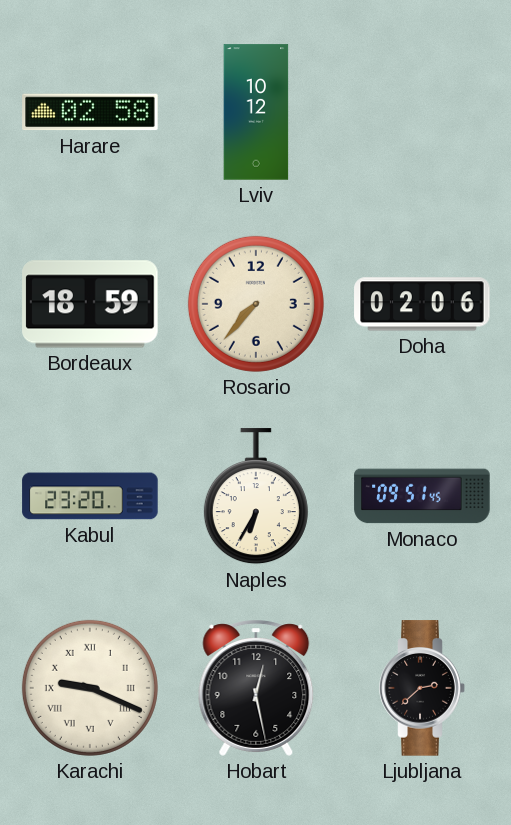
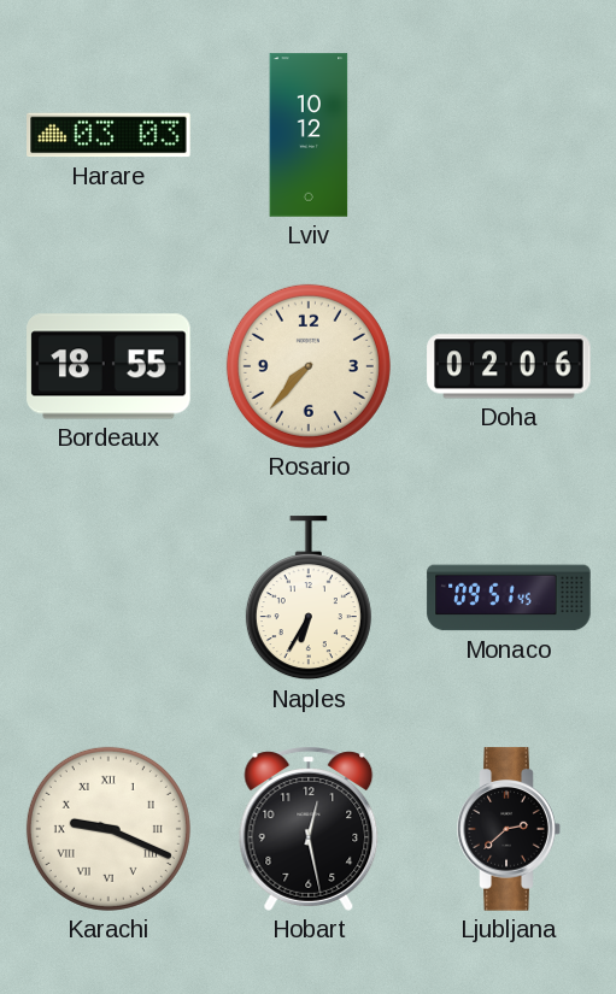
Harare: 02:58 -> 03:03
Bordeaux: 18:59 -> 18:55
Kabul: 23:20 -> none
